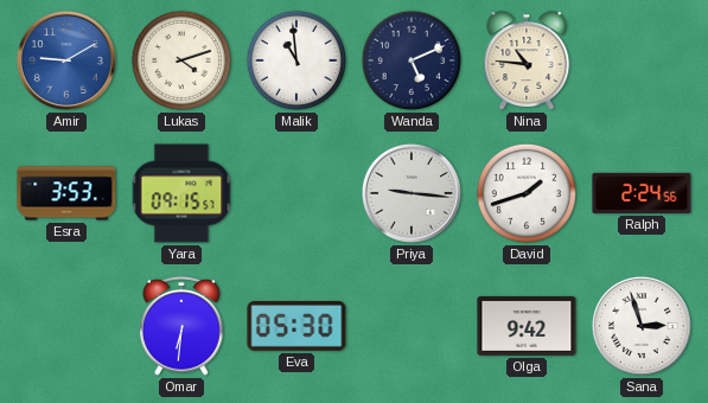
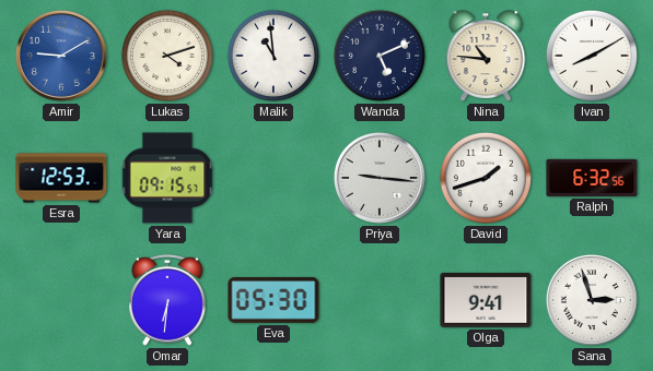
Ivan: none -> 8:10
Esra: 3:53 -> 12:53
Ralph: 2:24 -> 6:32
Olga: 9:42 -> 9:41
